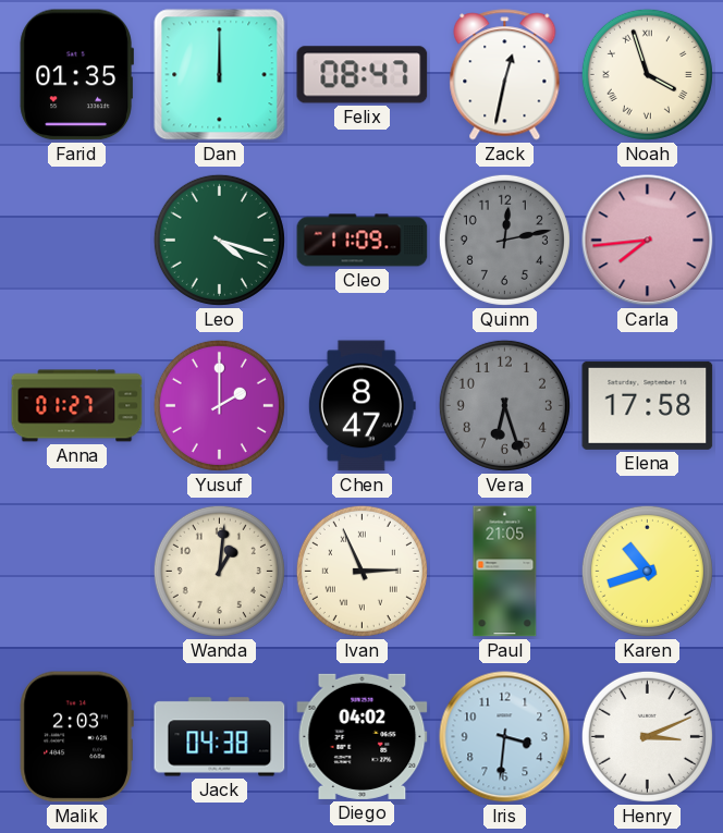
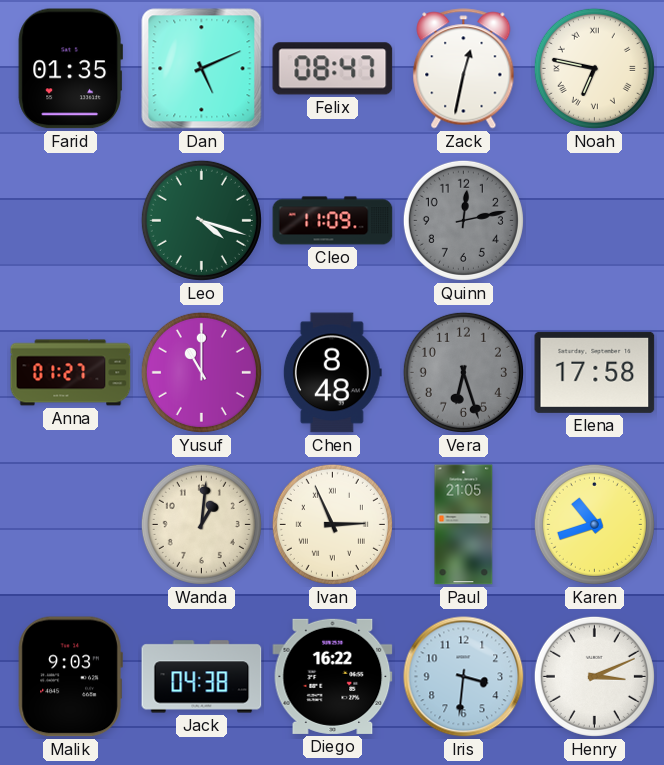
Dan: 12:00 -> 5:11
Noah: 3:57 -> 6:47
Carla: 7:44 -> none
Yusuf: 2:00 -> 11:00
Chen: 8:47 -> 8:48
Malik: 2:03 -> 9:03
Diego: 04:02 -> 16:22
